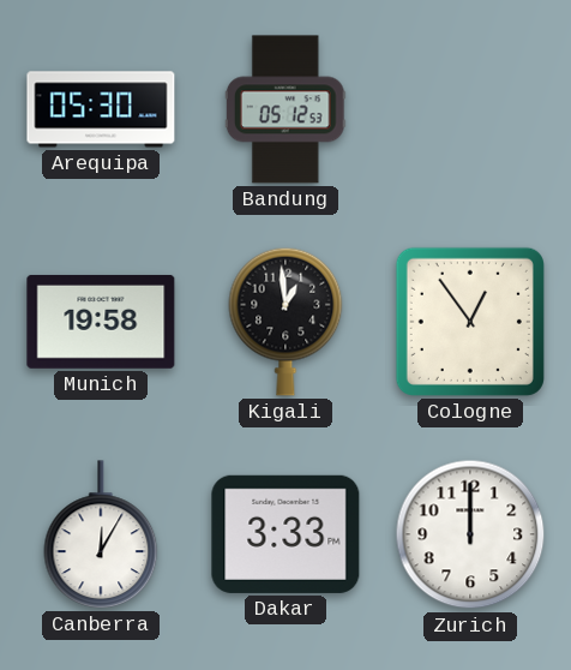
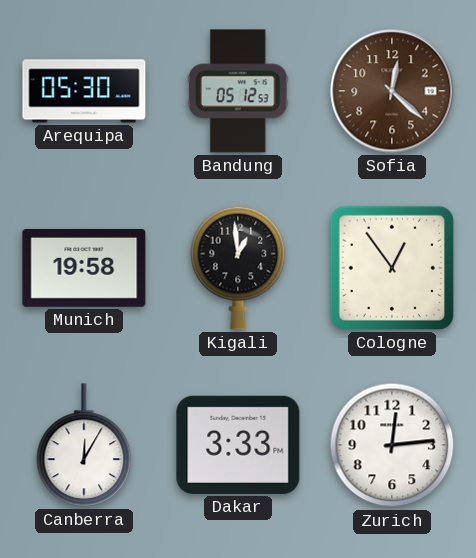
Sofia: none -> 12:22
Zurich: 12:00 -> 12:14
